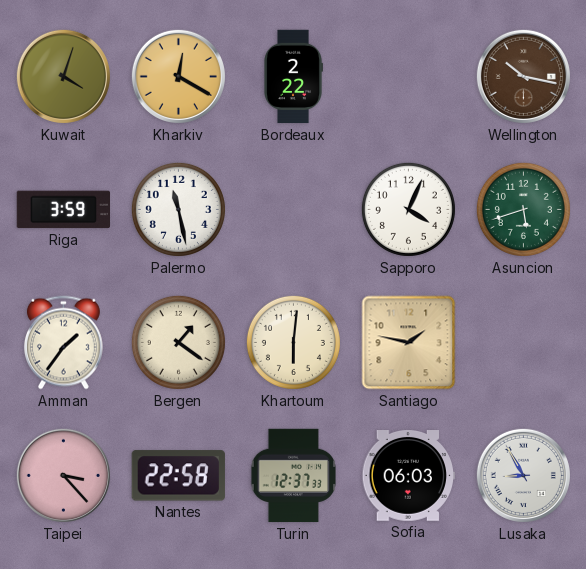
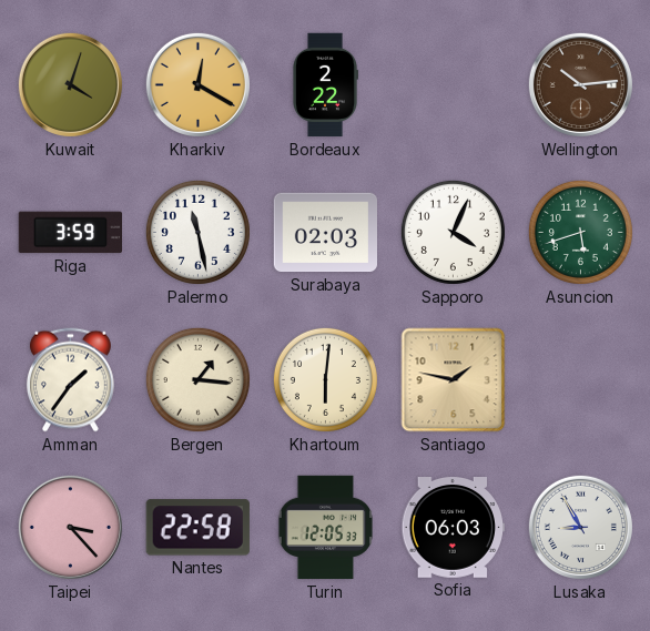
Wellington: 10:17 -> 10:14
Surabaya: none -> 02:03
Bergen: 1:21 -> 1:16
Turin: 12:37 -> 12:05
